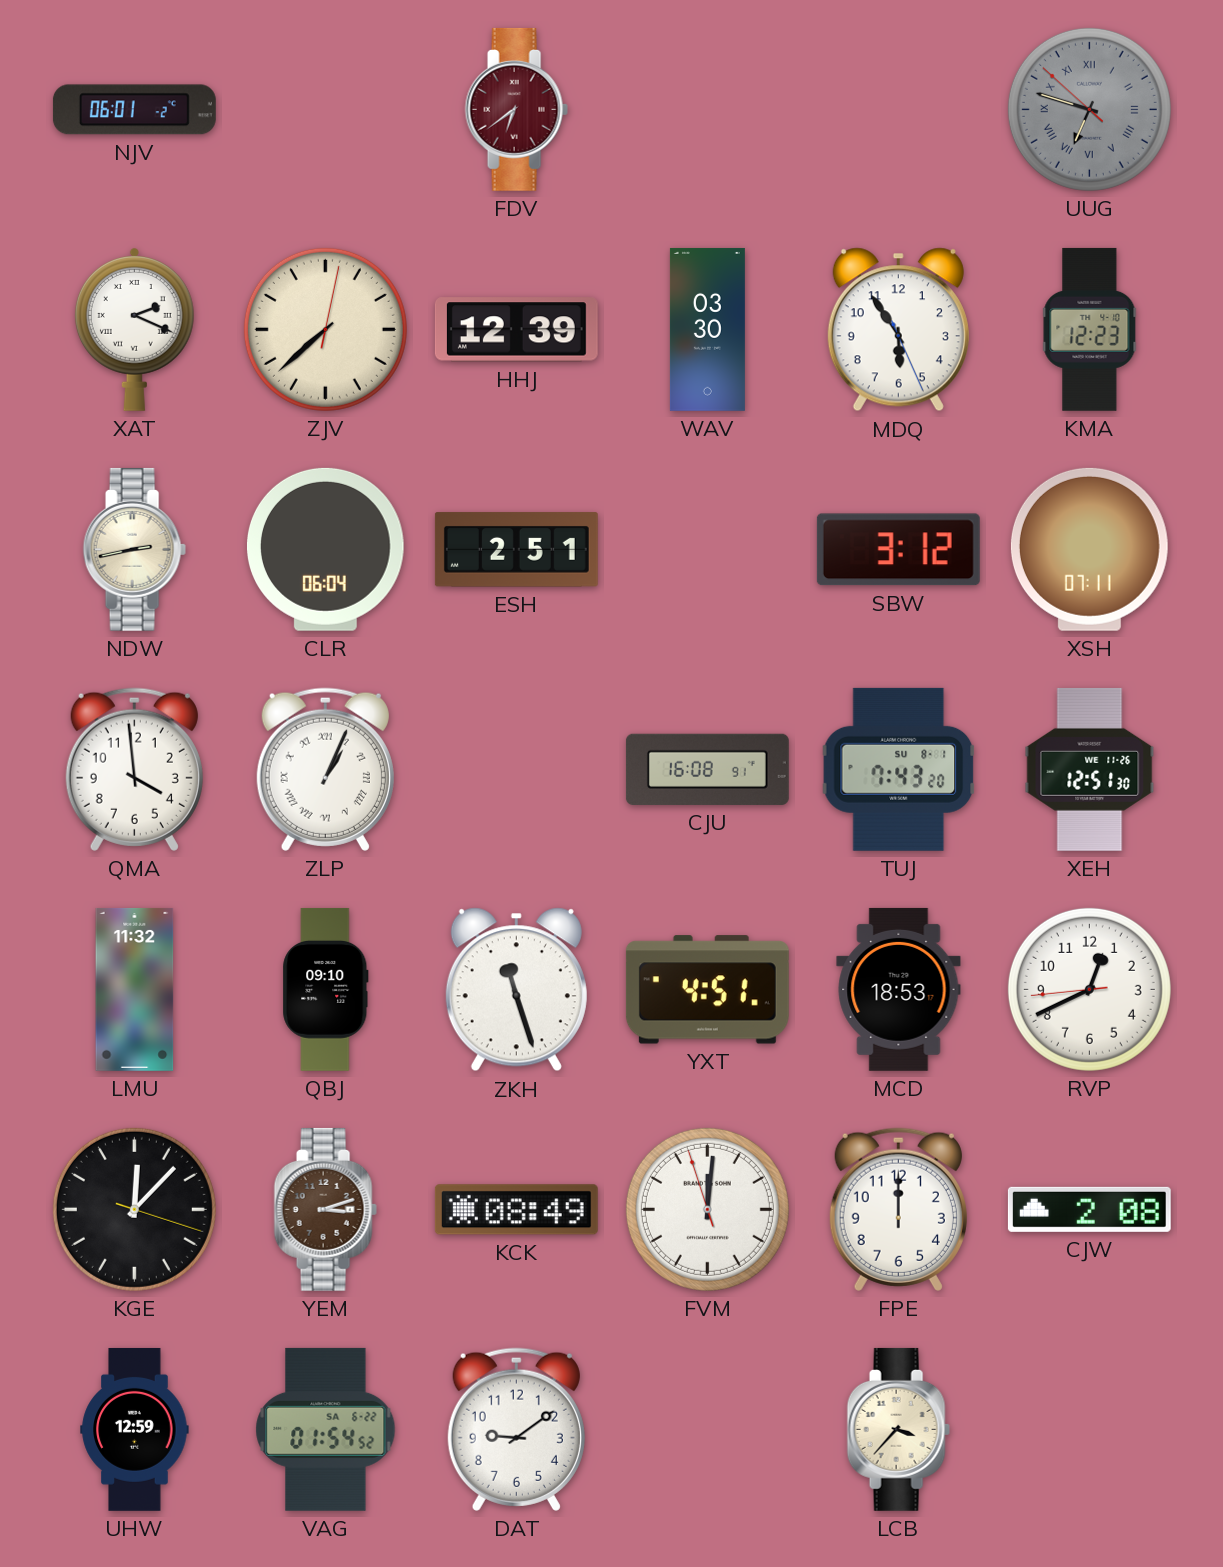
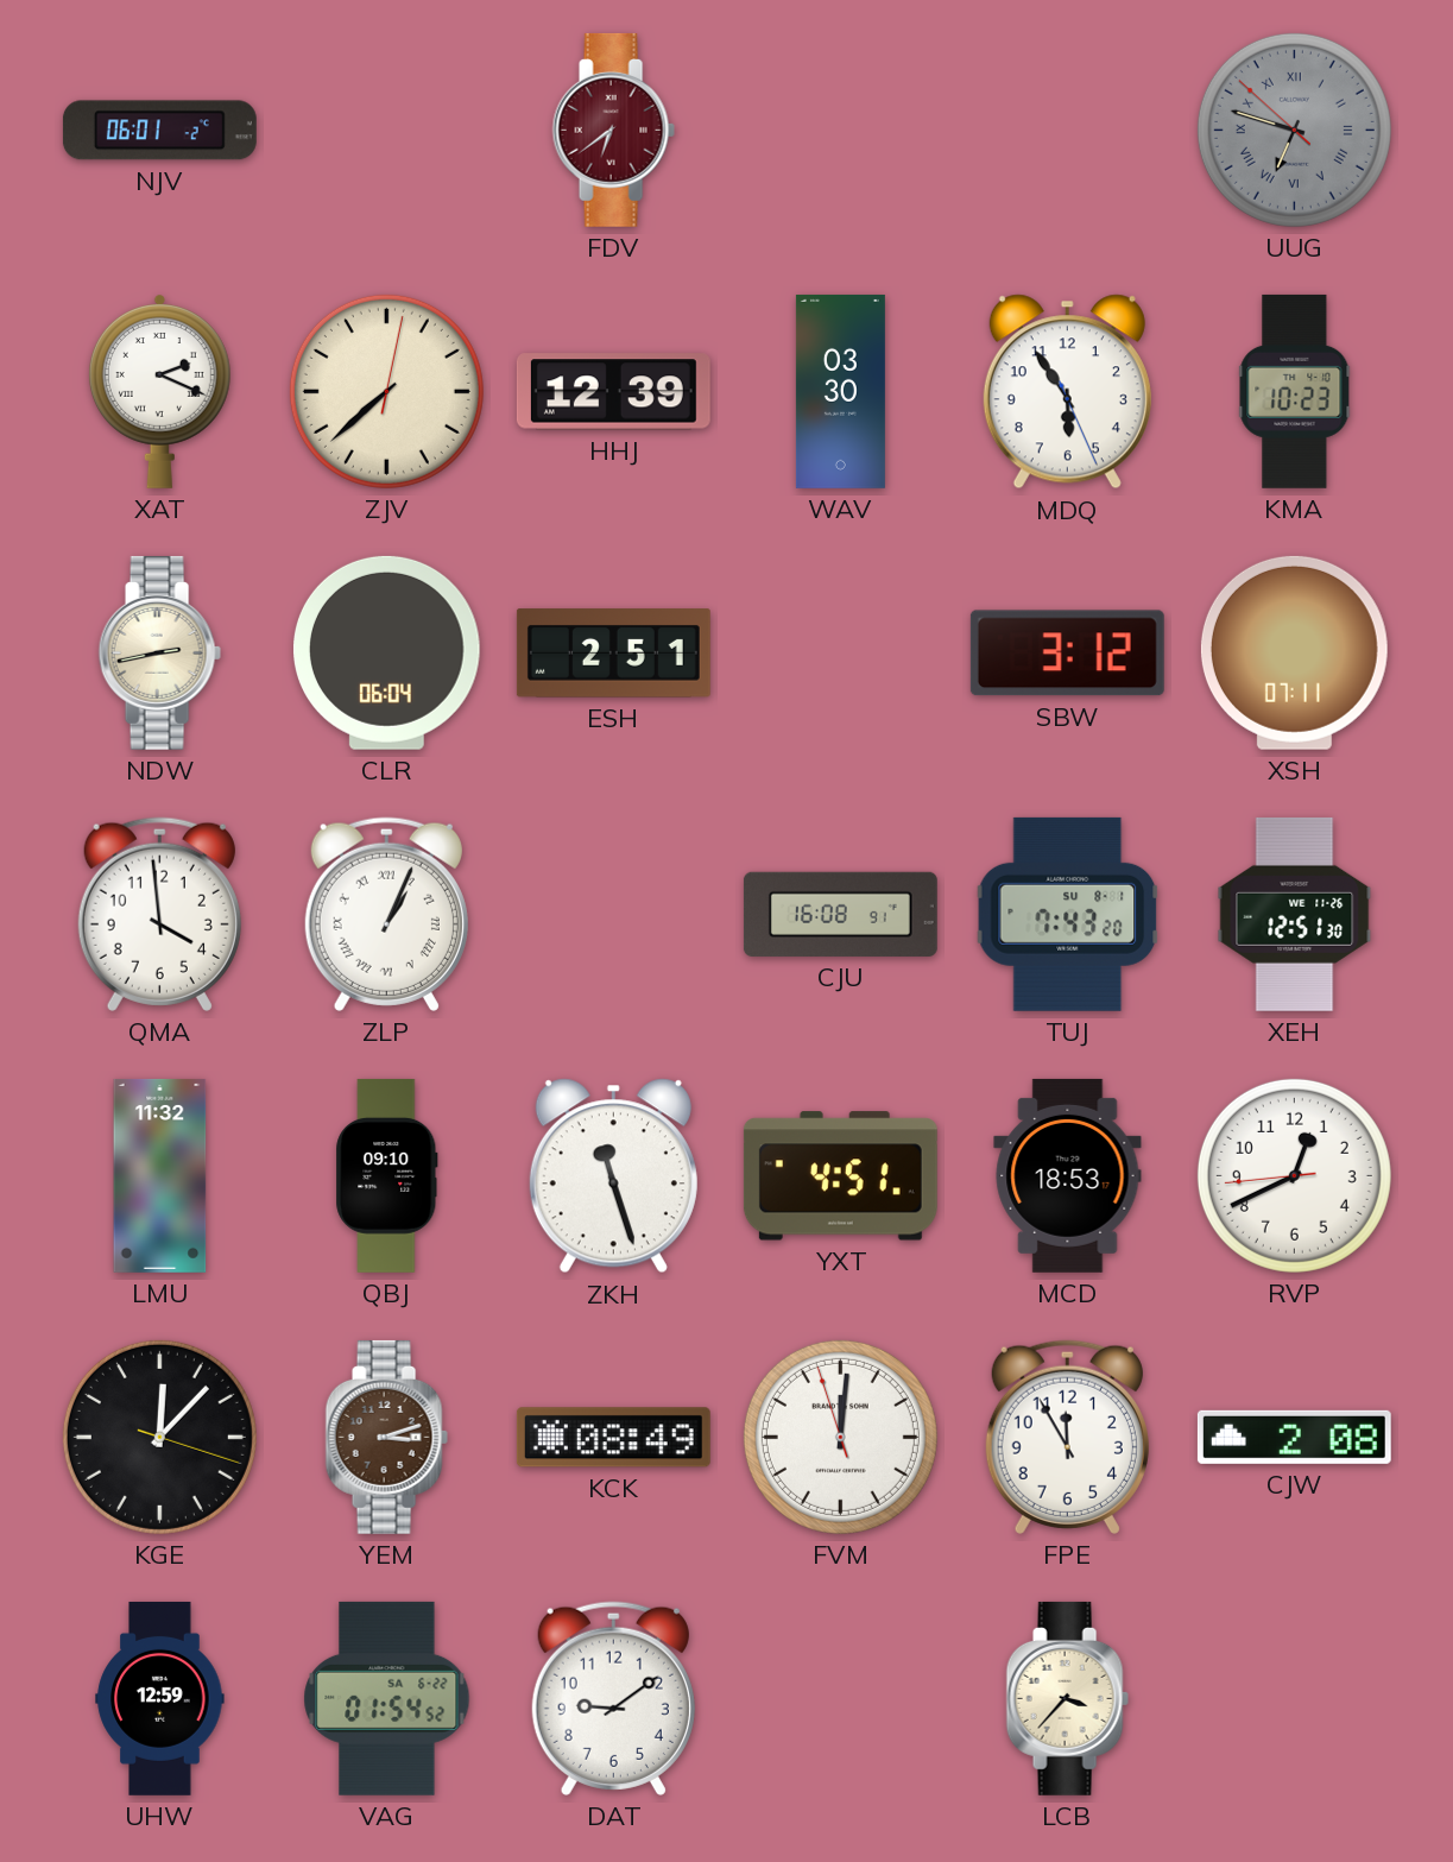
KMA: 12:23 -> 10:23
FPE: 12:00 -> 11:55
